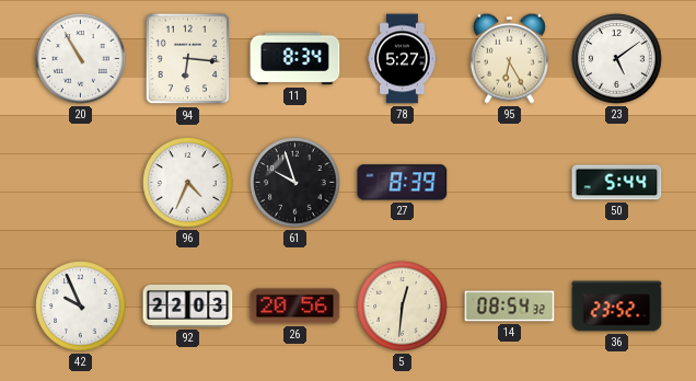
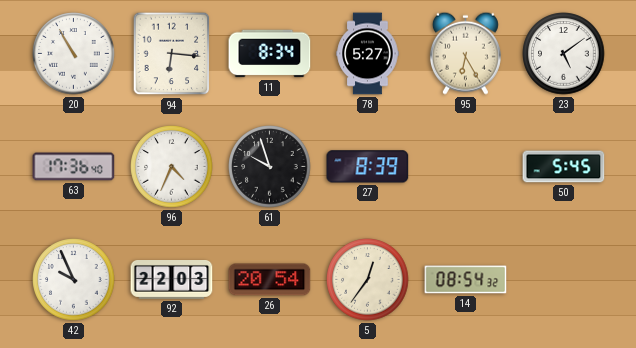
63: none -> 17:36
50: 5:44 -> 5:45
26: 20:56 -> 20:54
5: 12:31 -> 12:36
36: 23:52 -> none
